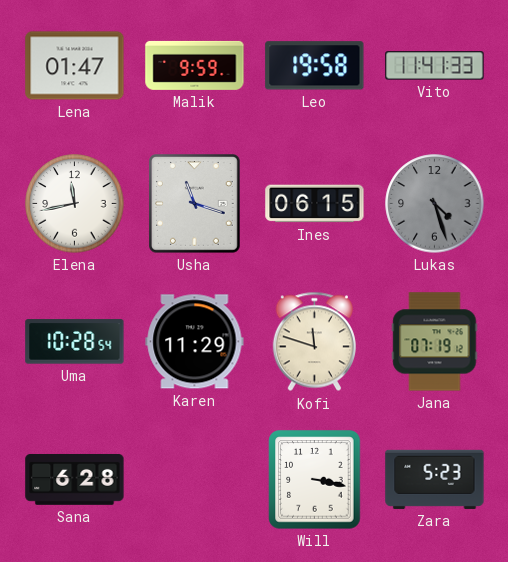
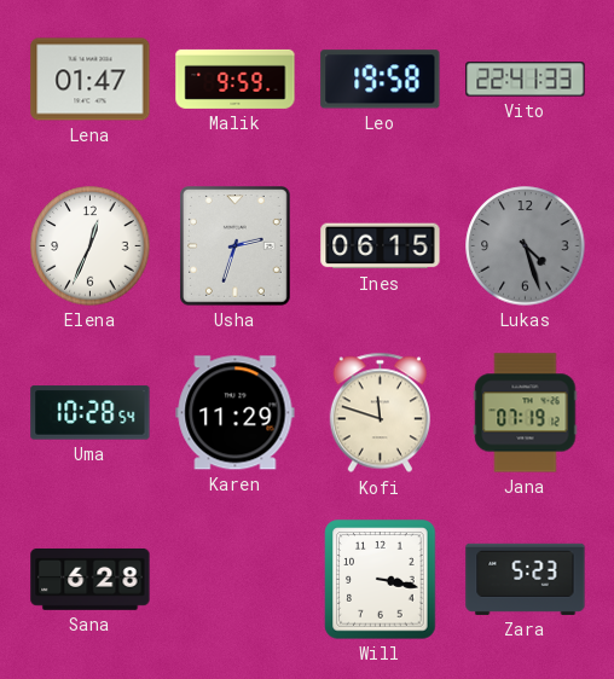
Vito: 11:41 -> 22:41
Elena: 11:43 -> 12:34
Usha: 11:18 -> 2:33
